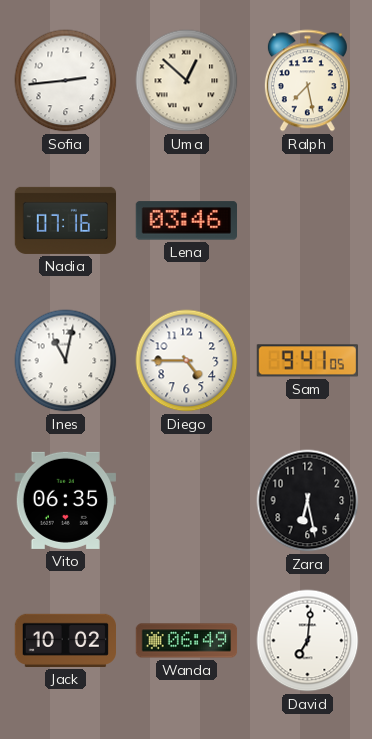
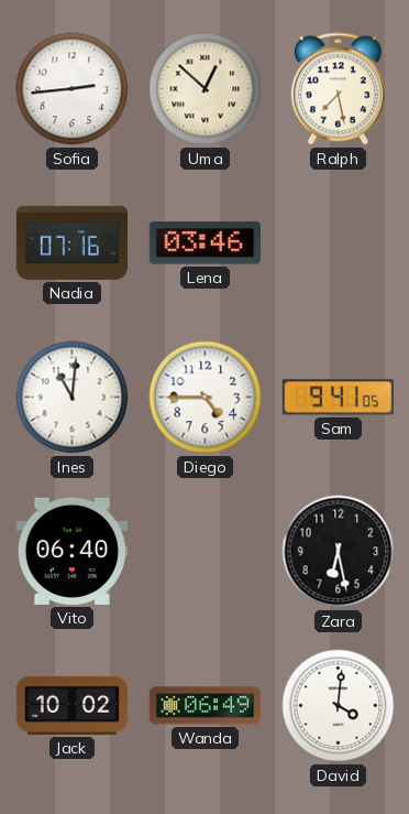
Ines: 11:02 -> 11:01
Vito: 06:35 -> 06:40
David: 7:01 -> 4:01
